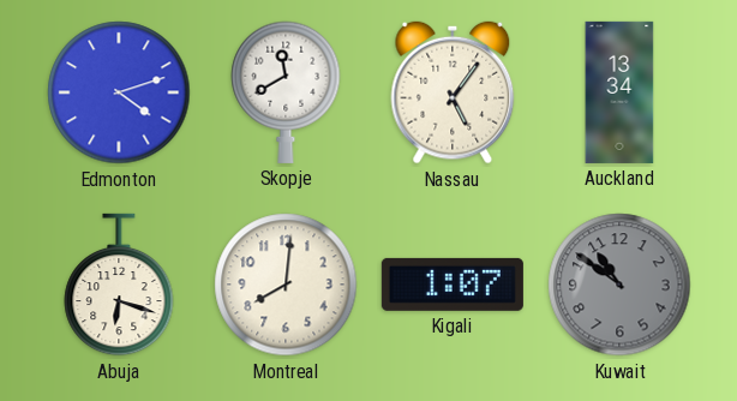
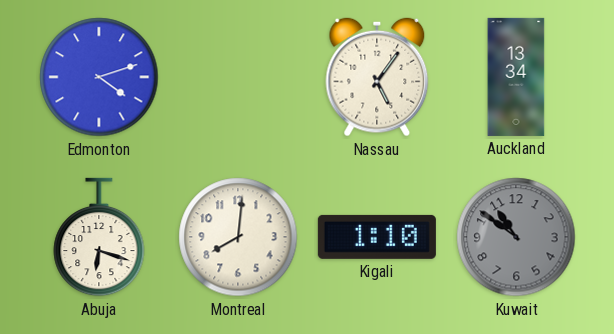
Skopje: 11:40 -> none
Kigali: 1:07 -> 1:10
